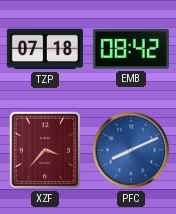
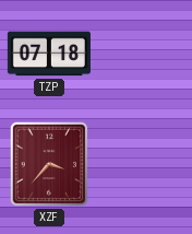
EMB: 08:42 -> none
PFC: 8:11 -> none
